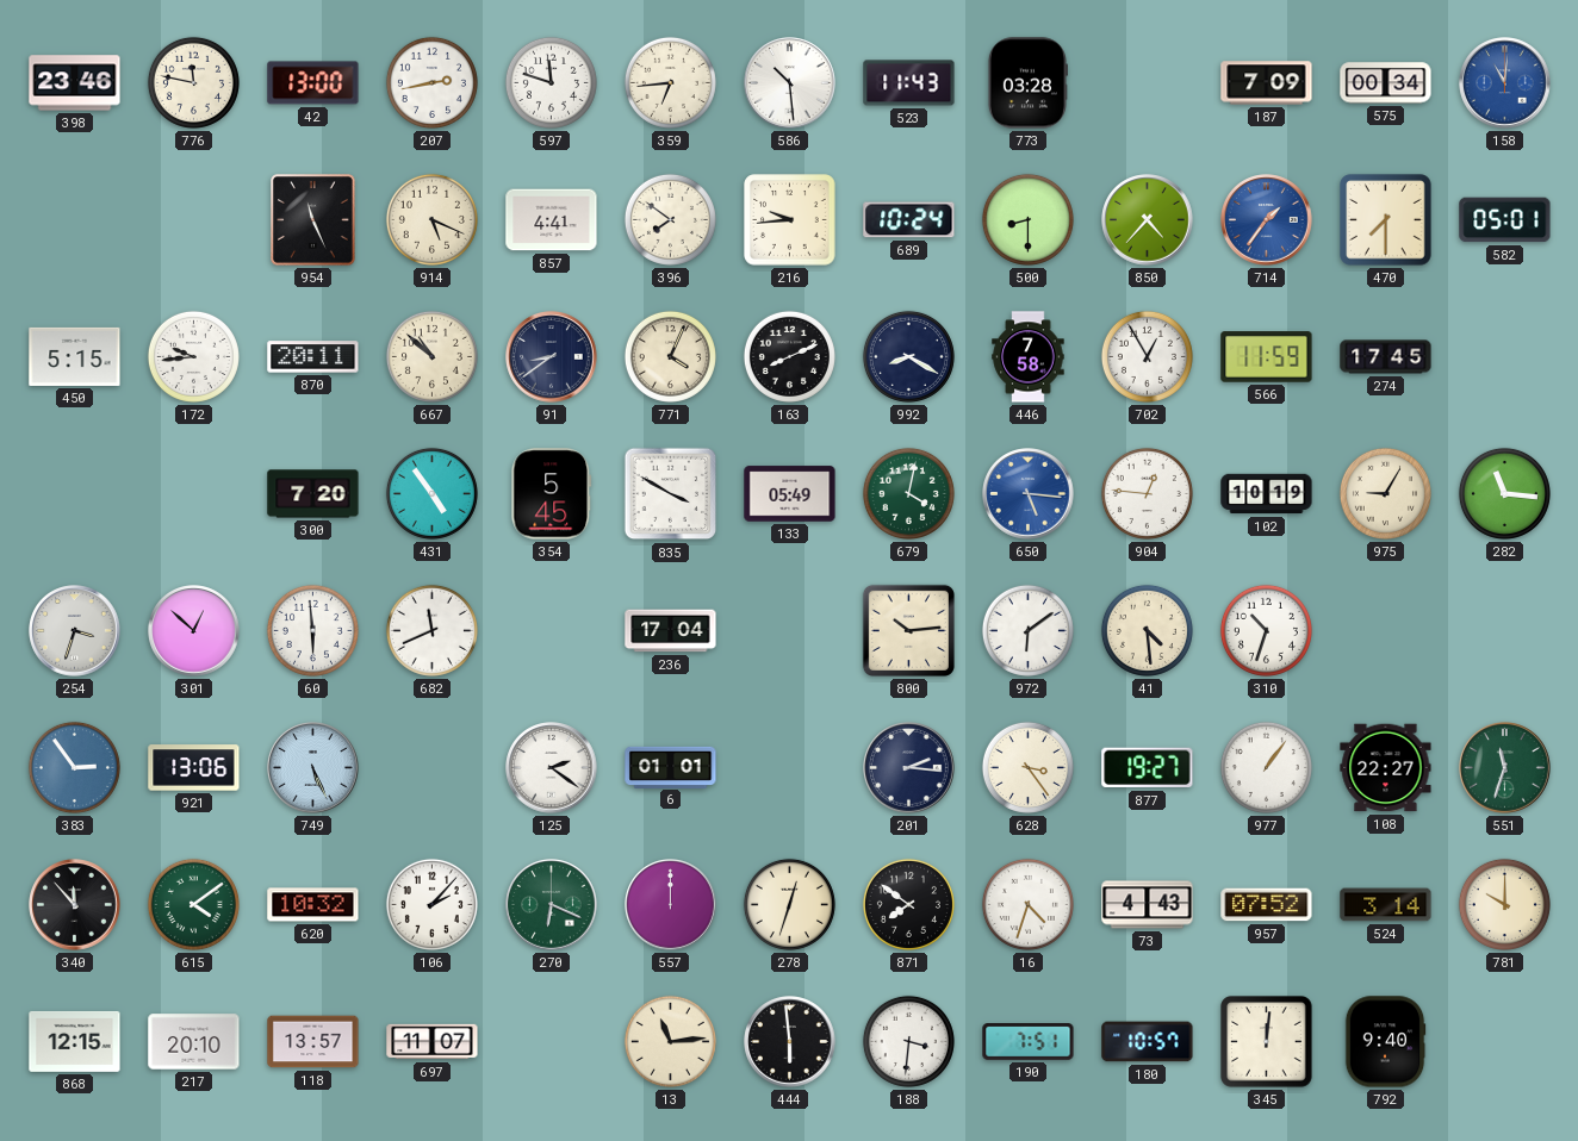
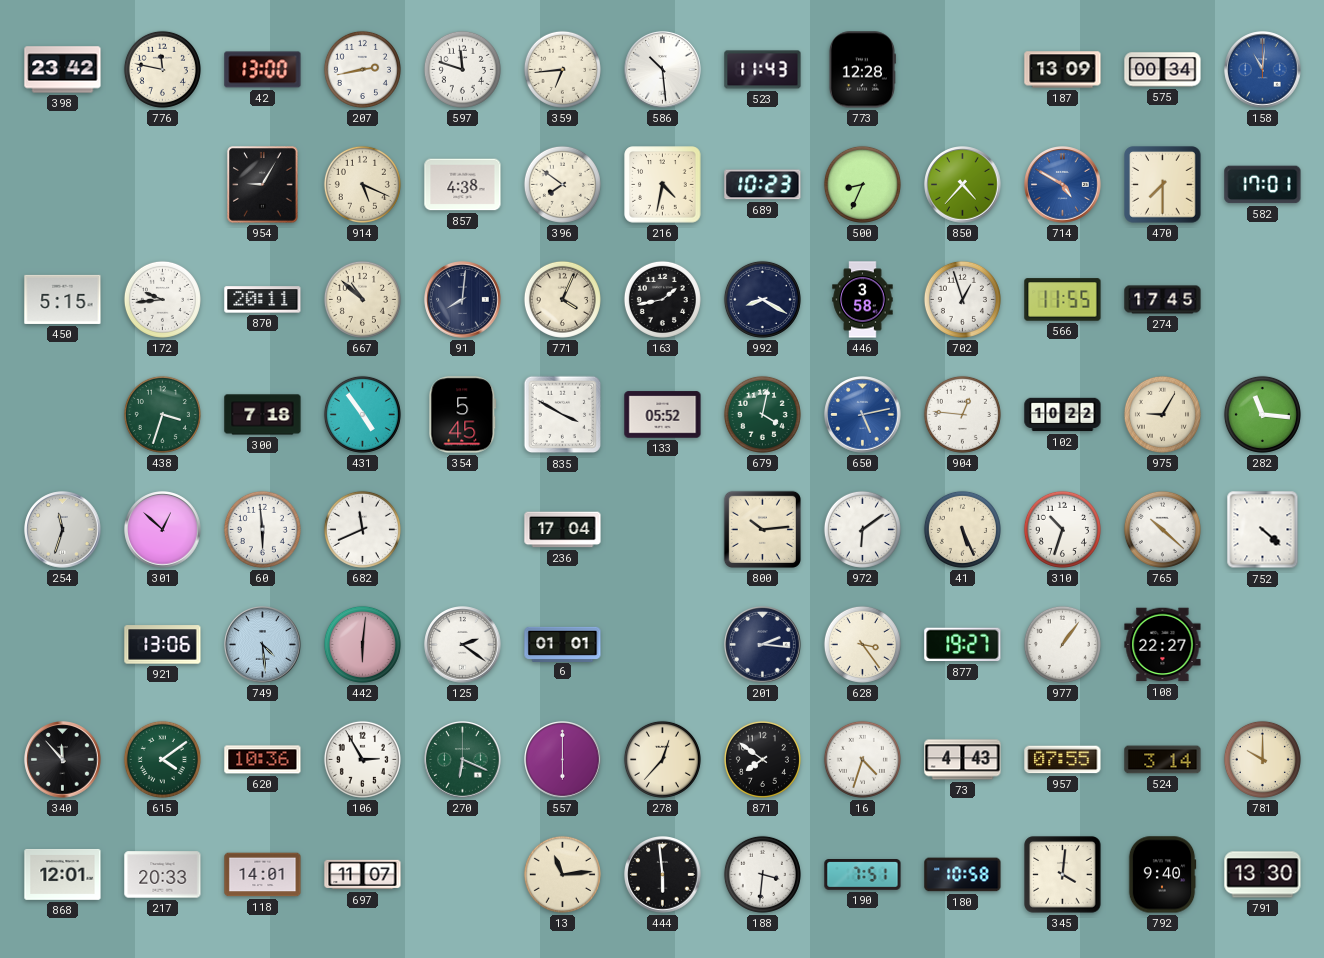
398: 23:46 -> 23:42
773: 03:28 -> 12:28
187: 7:09 -> 13:09
954: 11:26 -> 9:05
857: 4:41 -> 4:38
216: 9:44 -> 4:32
689: 10:24 -> 10:23
500: 8:30 -> 8:34
714: 1:36 -> 4:50
582: 05:01 -> 17:01
91: 8:39 -> 8:01
163: 8:11 -> 1:43
446: 7:58 -> 3:58
702: 12:55 -> 12:57
566: 11:59 -> 11:55
438: none -> 3:33
300: 7:20 -> 7:18
133: 05:49 -> 05:52
650: 5:16 -> 5:13
102: 10:19 -> 10:22
254: 3:33 -> 11:33
41: 4:29 -> 5:26
765: none -> 10:22
752: none -> 4:22
383: 2:54 -> none
749: 5:26 -> 4:29
442: none -> 6:01
551: 11:33 -> none
620: 10:32 -> 10:36
106: 2:07 -> 2:55
557: 12:00 -> 6:00
278: 12:33 -> 12:37
957: 07:52 -> 07:55
868: 12:15 -> 12:01
217: 20:10 -> 20:33
118: 13:57 -> 14:01
180: 10:57 -> 10:58
345: 12:01 -> 4:01
791: none -> 13:30
